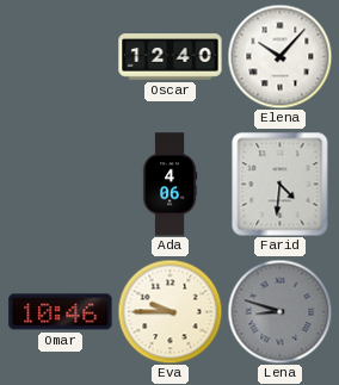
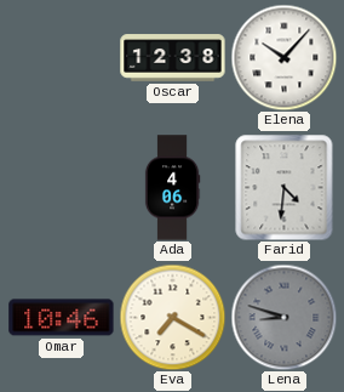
Oscar: 12:40 -> 12:38
Eva: 9:45 -> 7:20
